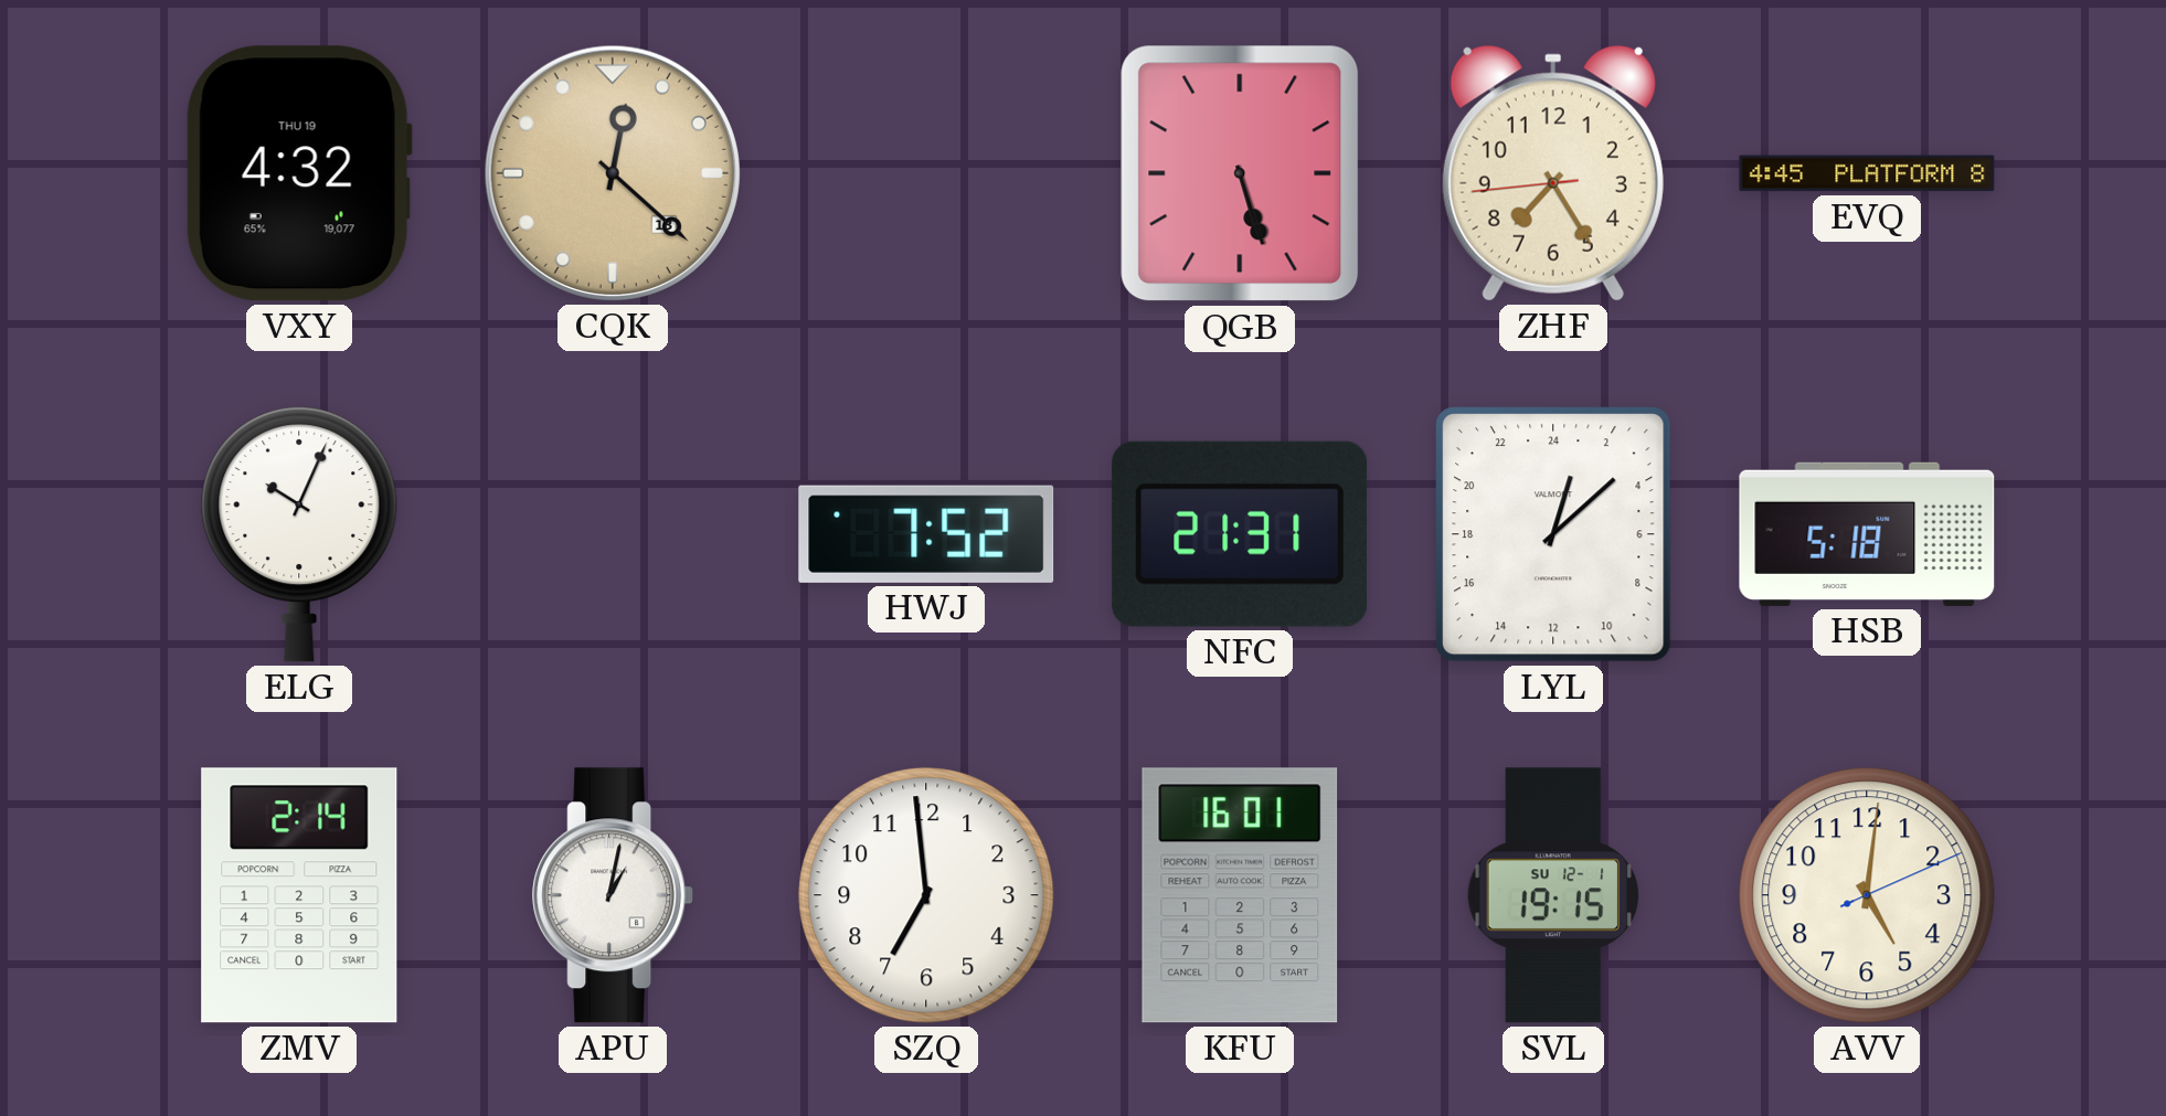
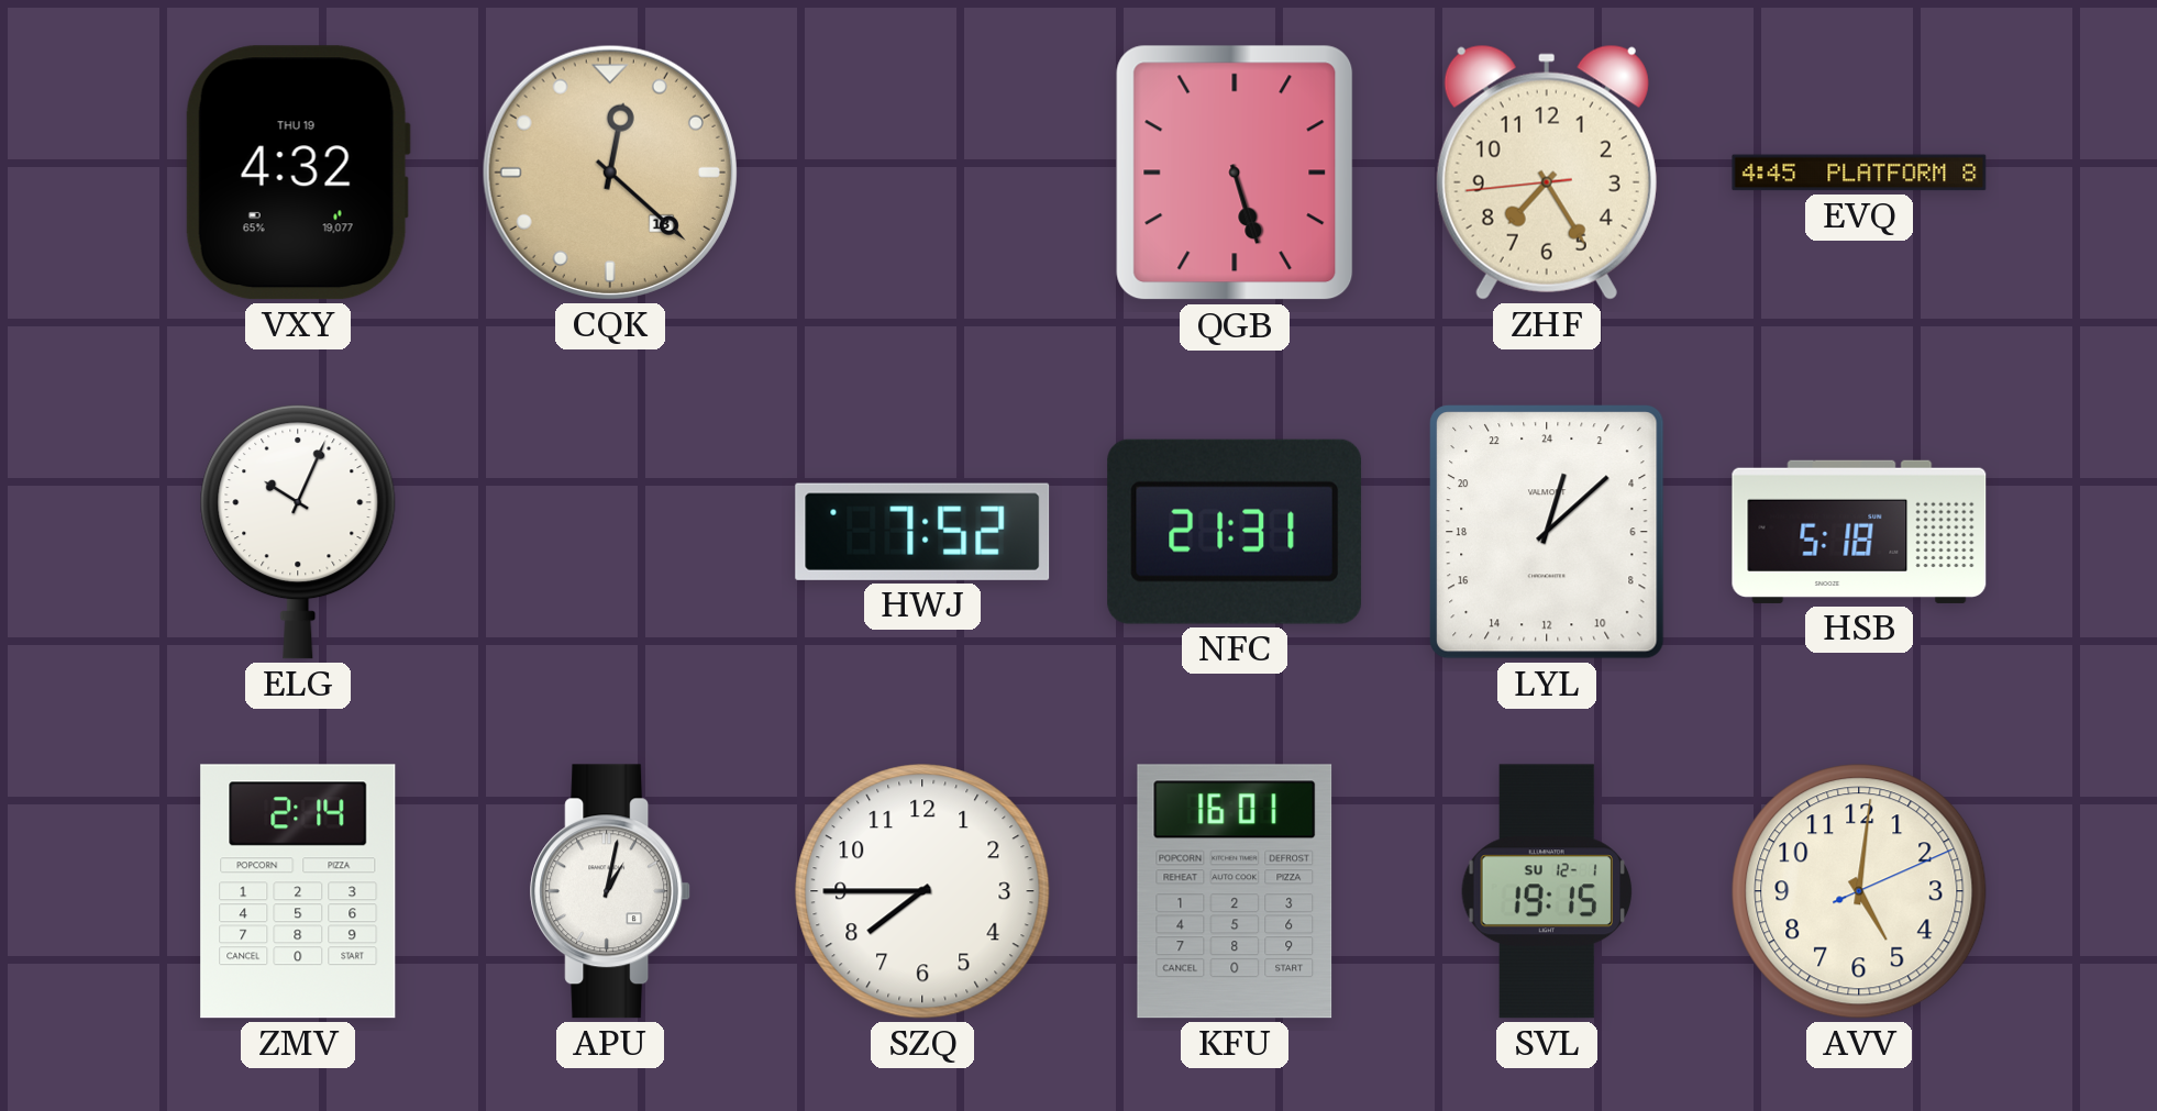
SZQ: 6:59 -> 7:45
